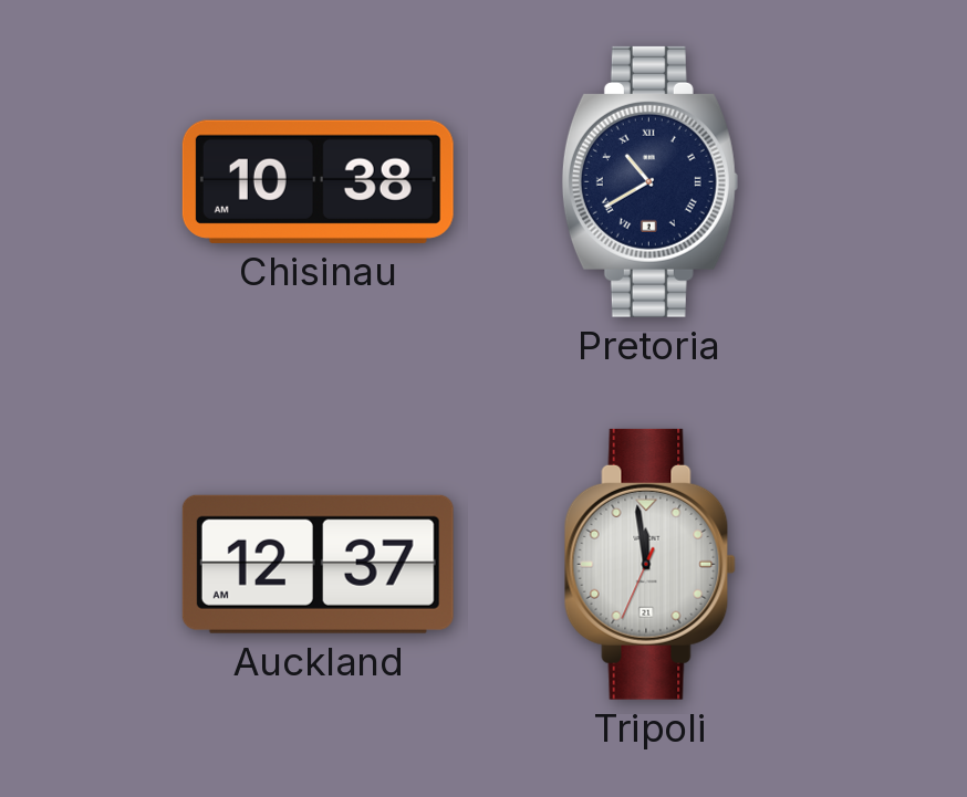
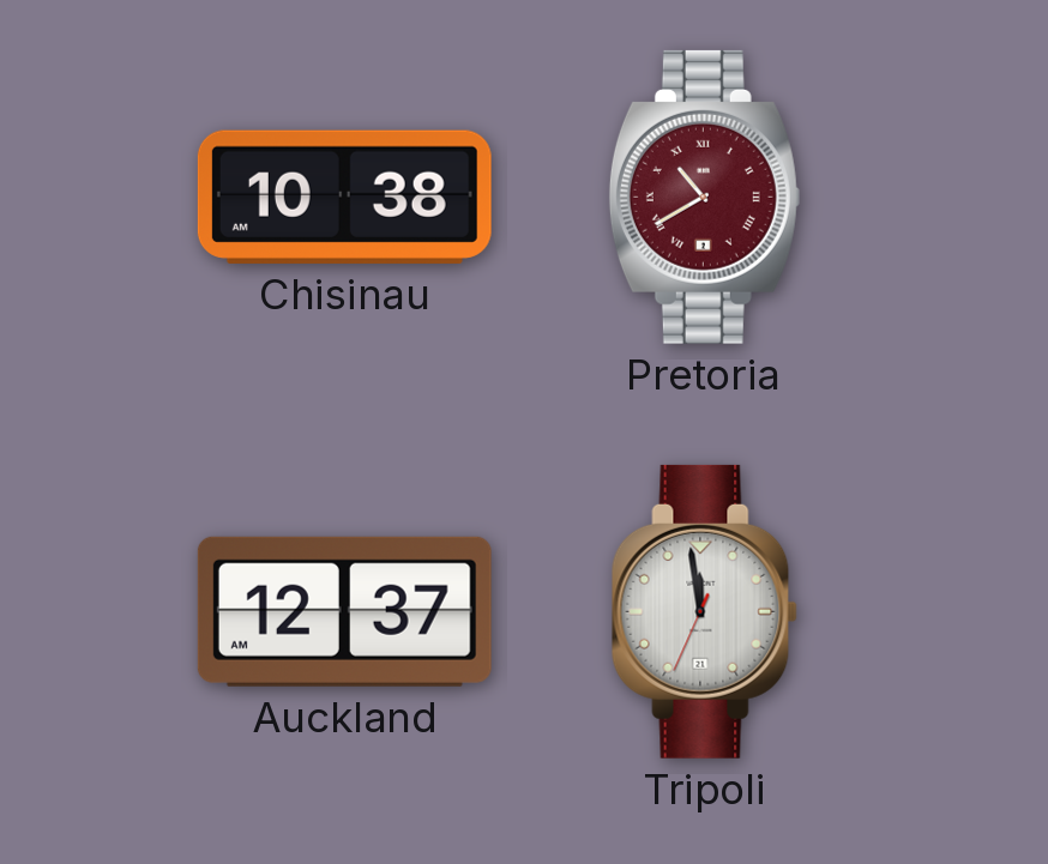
Pretoria dial: navy -> burgundy
